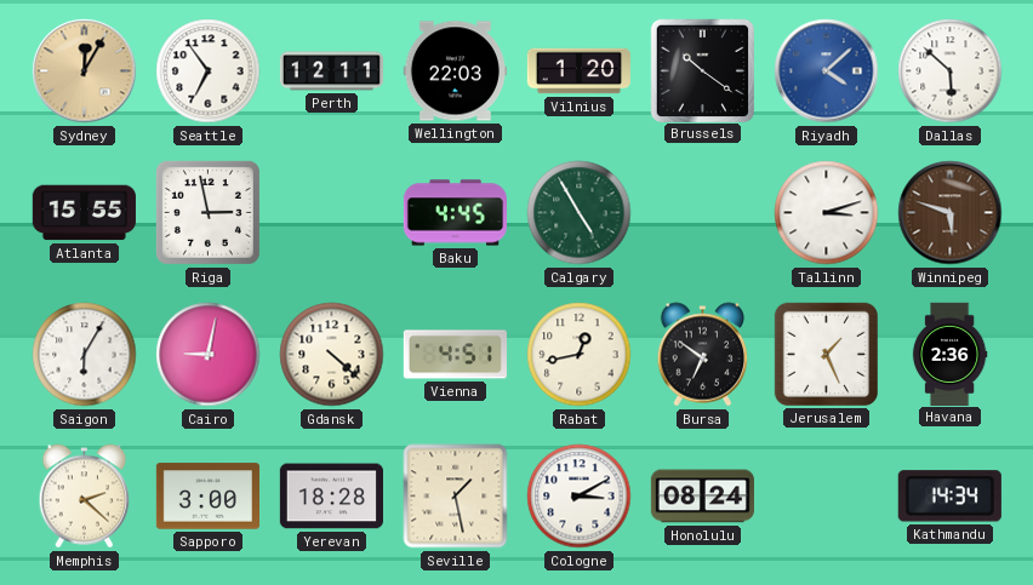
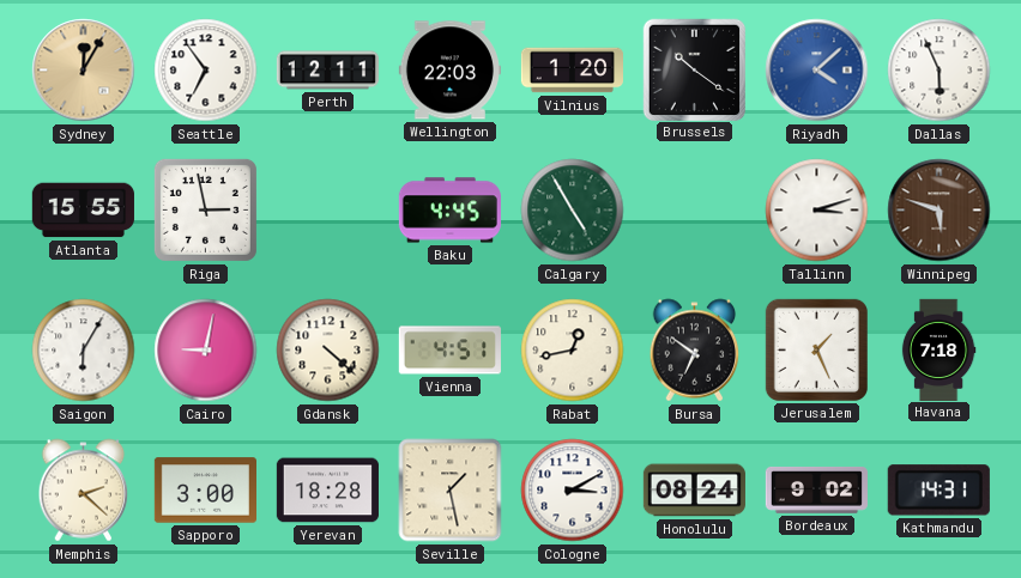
Dallas: 5:52 -> 5:56
Havana: 2:36 -> 7:18
Bordeaux: none -> 9:02
Kathmandu: 14:34 -> 14:31
